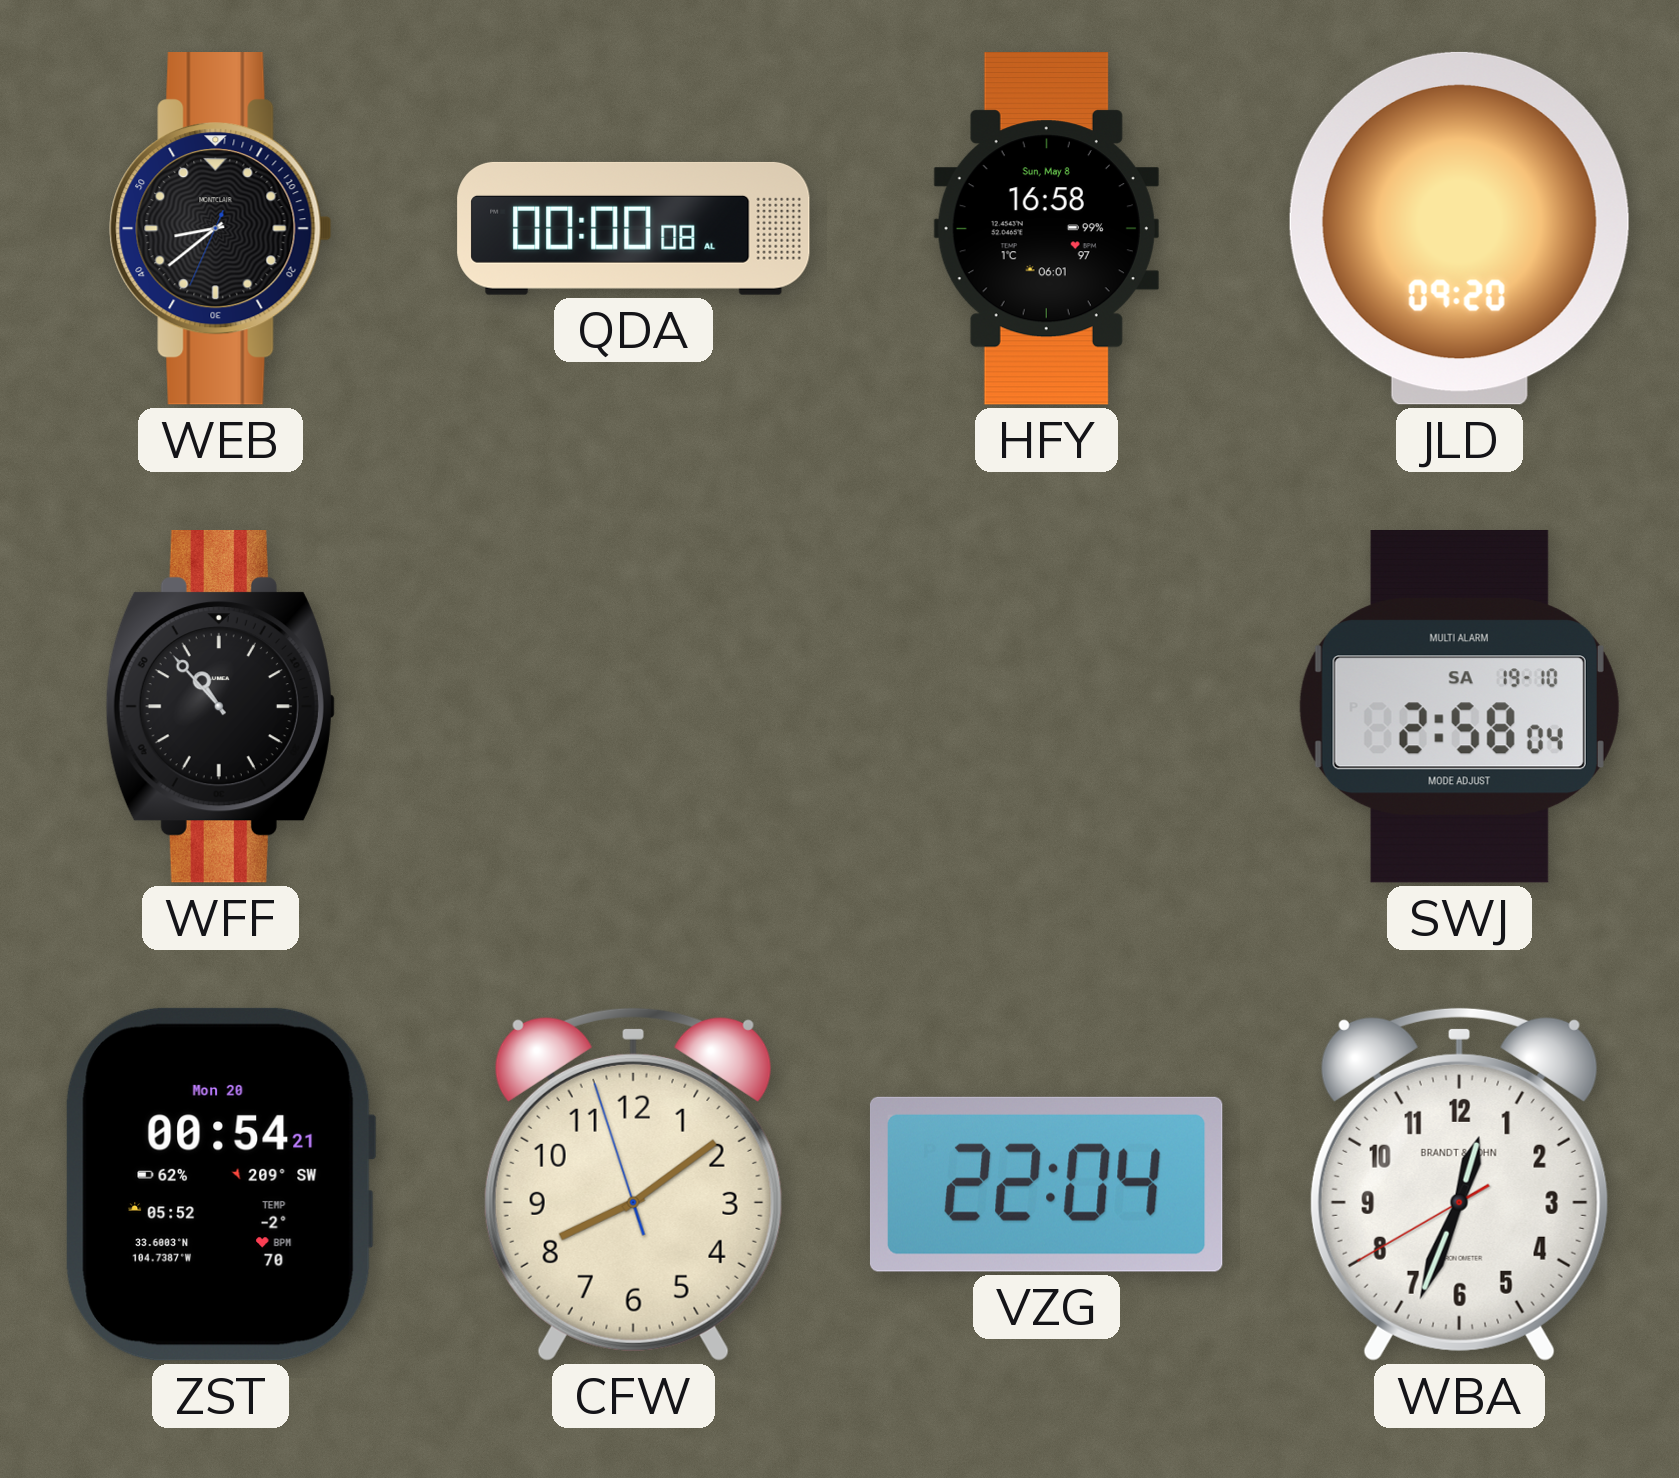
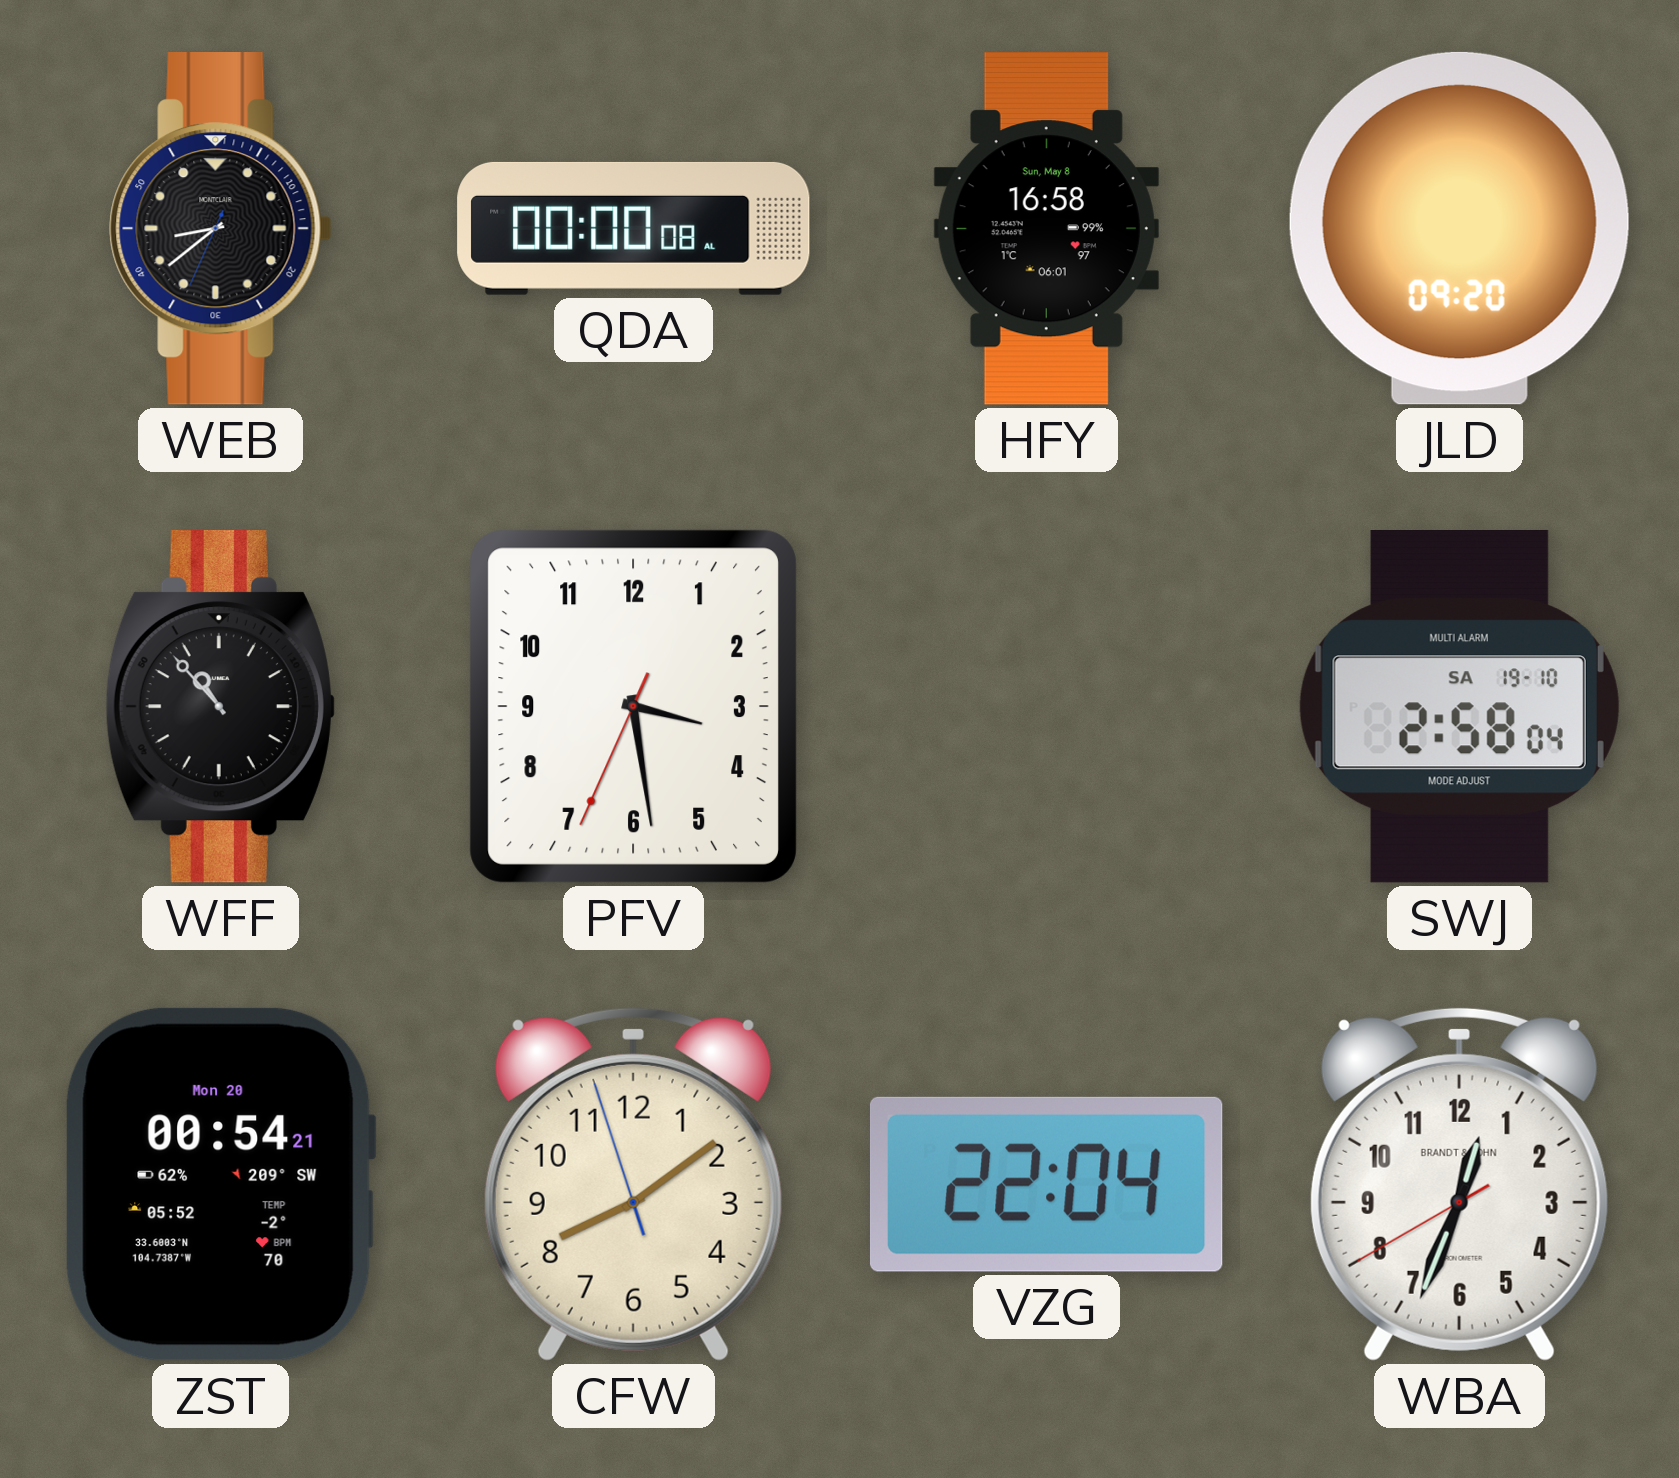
PFV: none -> 3:28
